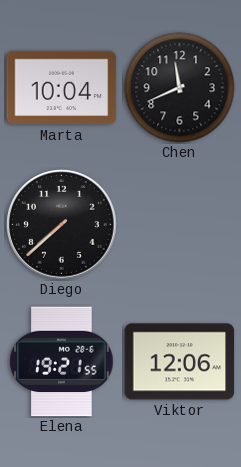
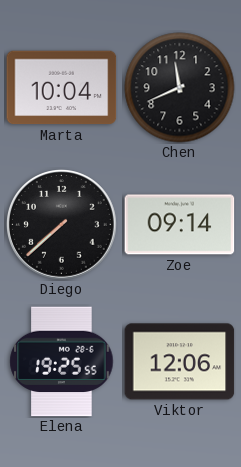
Zoe: none -> 09:14
Elena: 19:21 -> 19:25
